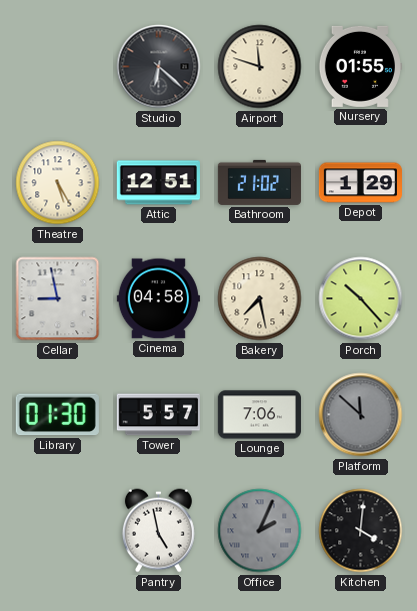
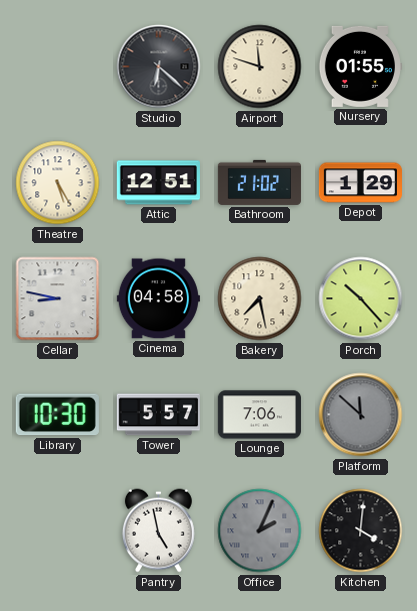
Cellar: 8:58 -> 8:47
Library: 01:30 -> 10:30
